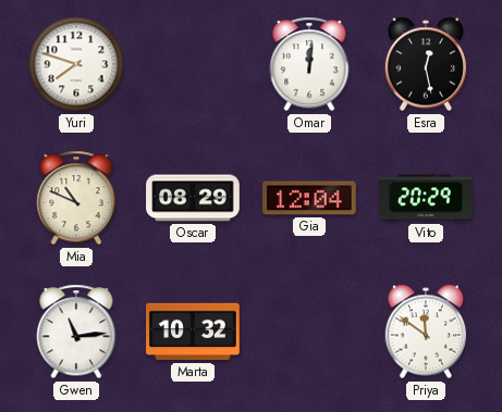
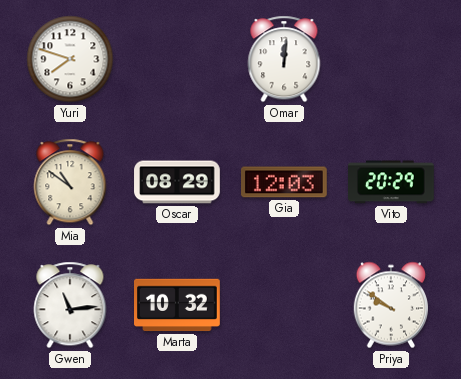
Esra: 12:28 -> none
Mia: 10:49 -> 10:51
Gia: 12:04 -> 12:03
Priya: 11:51 -> 9:51
